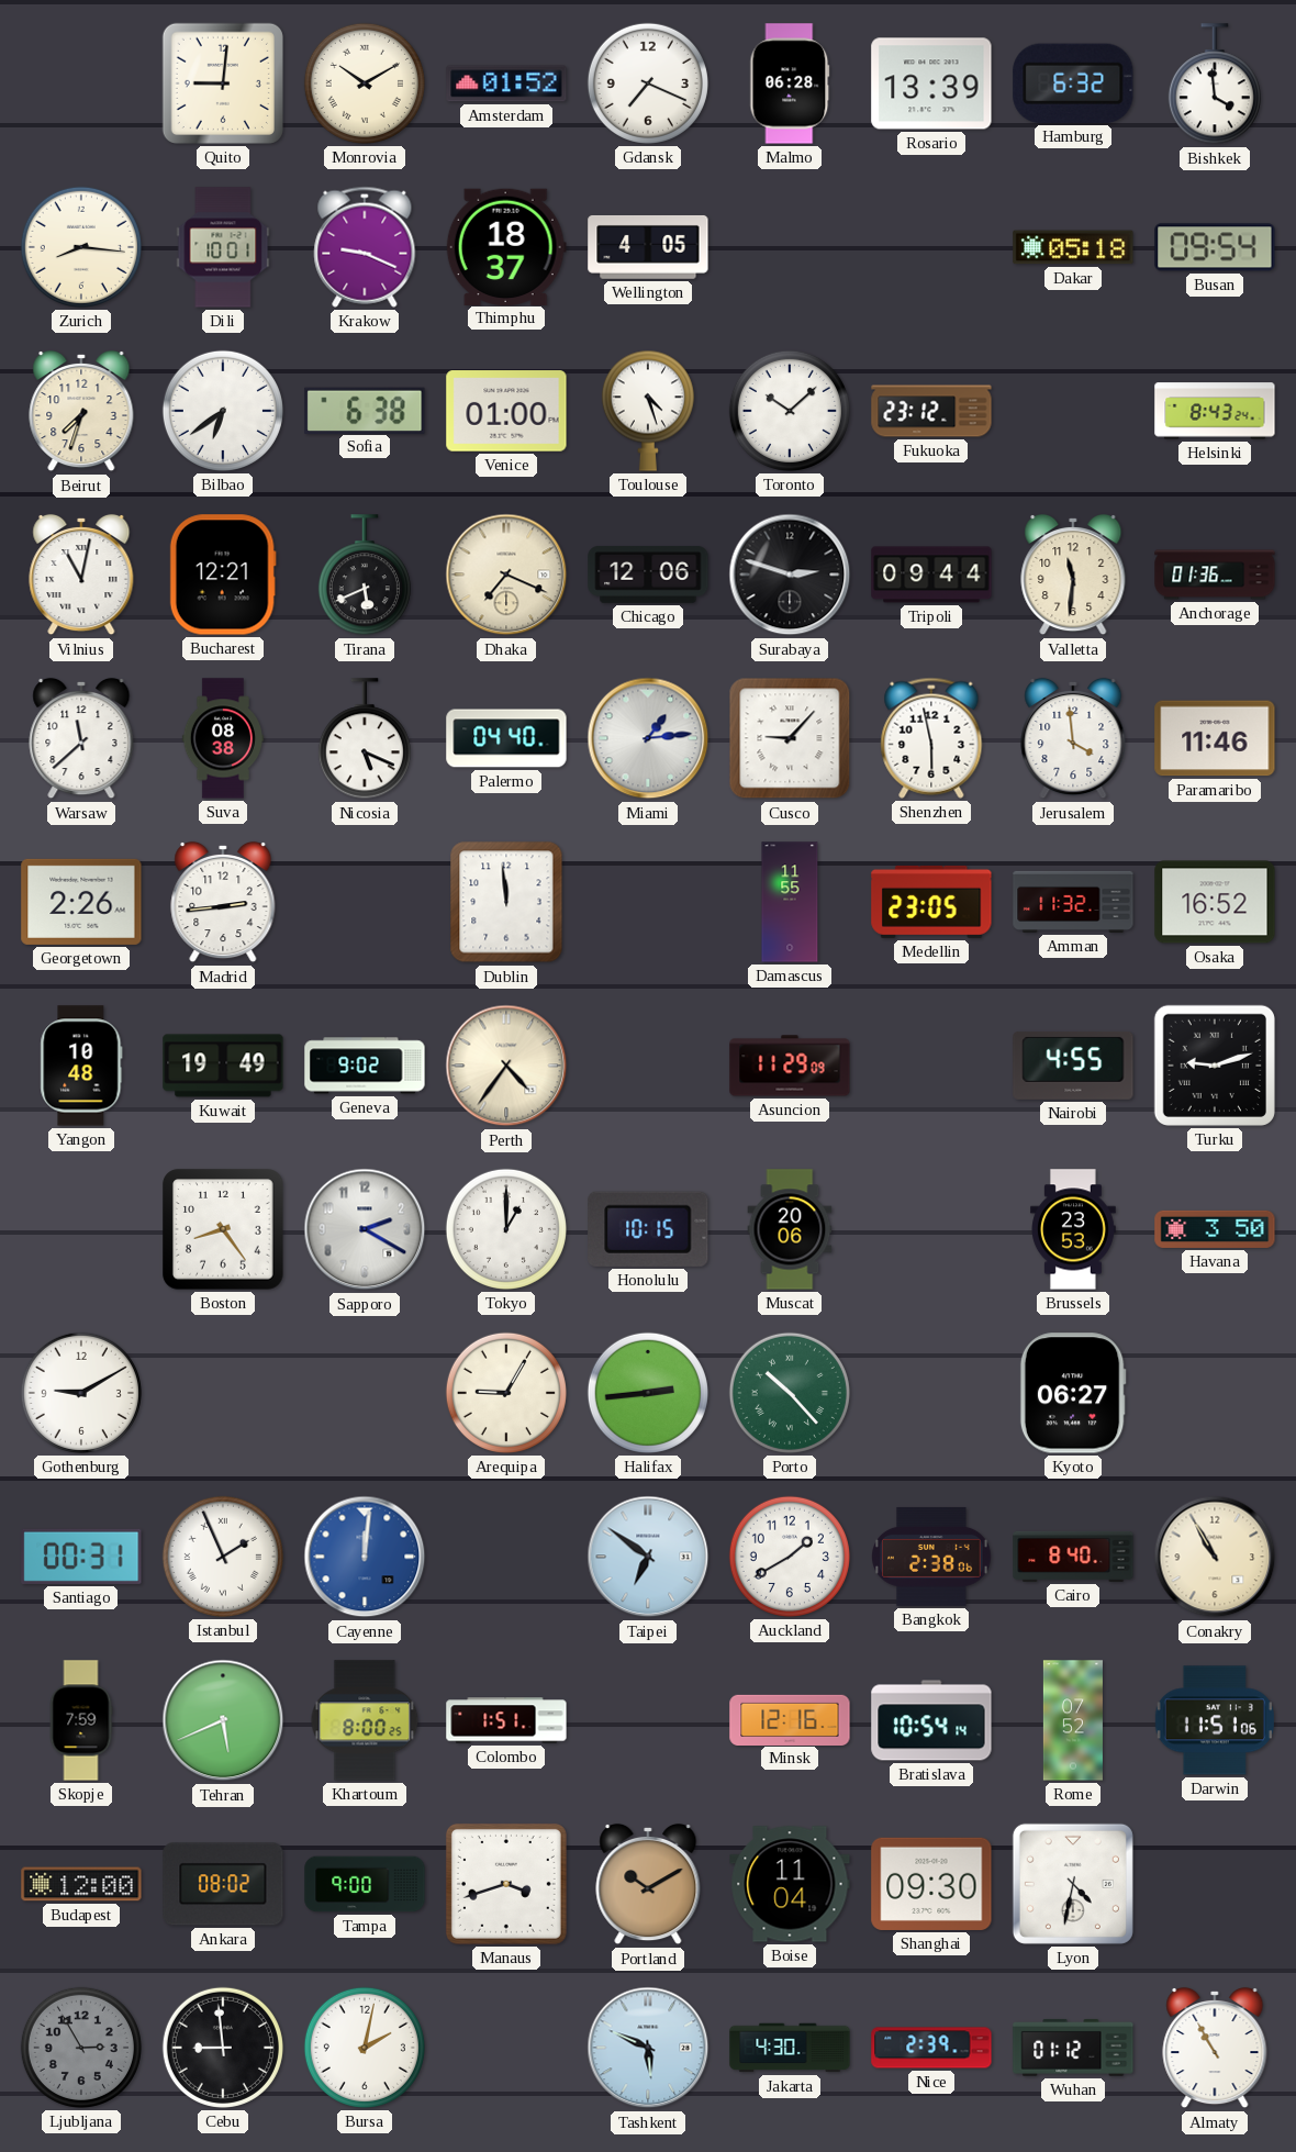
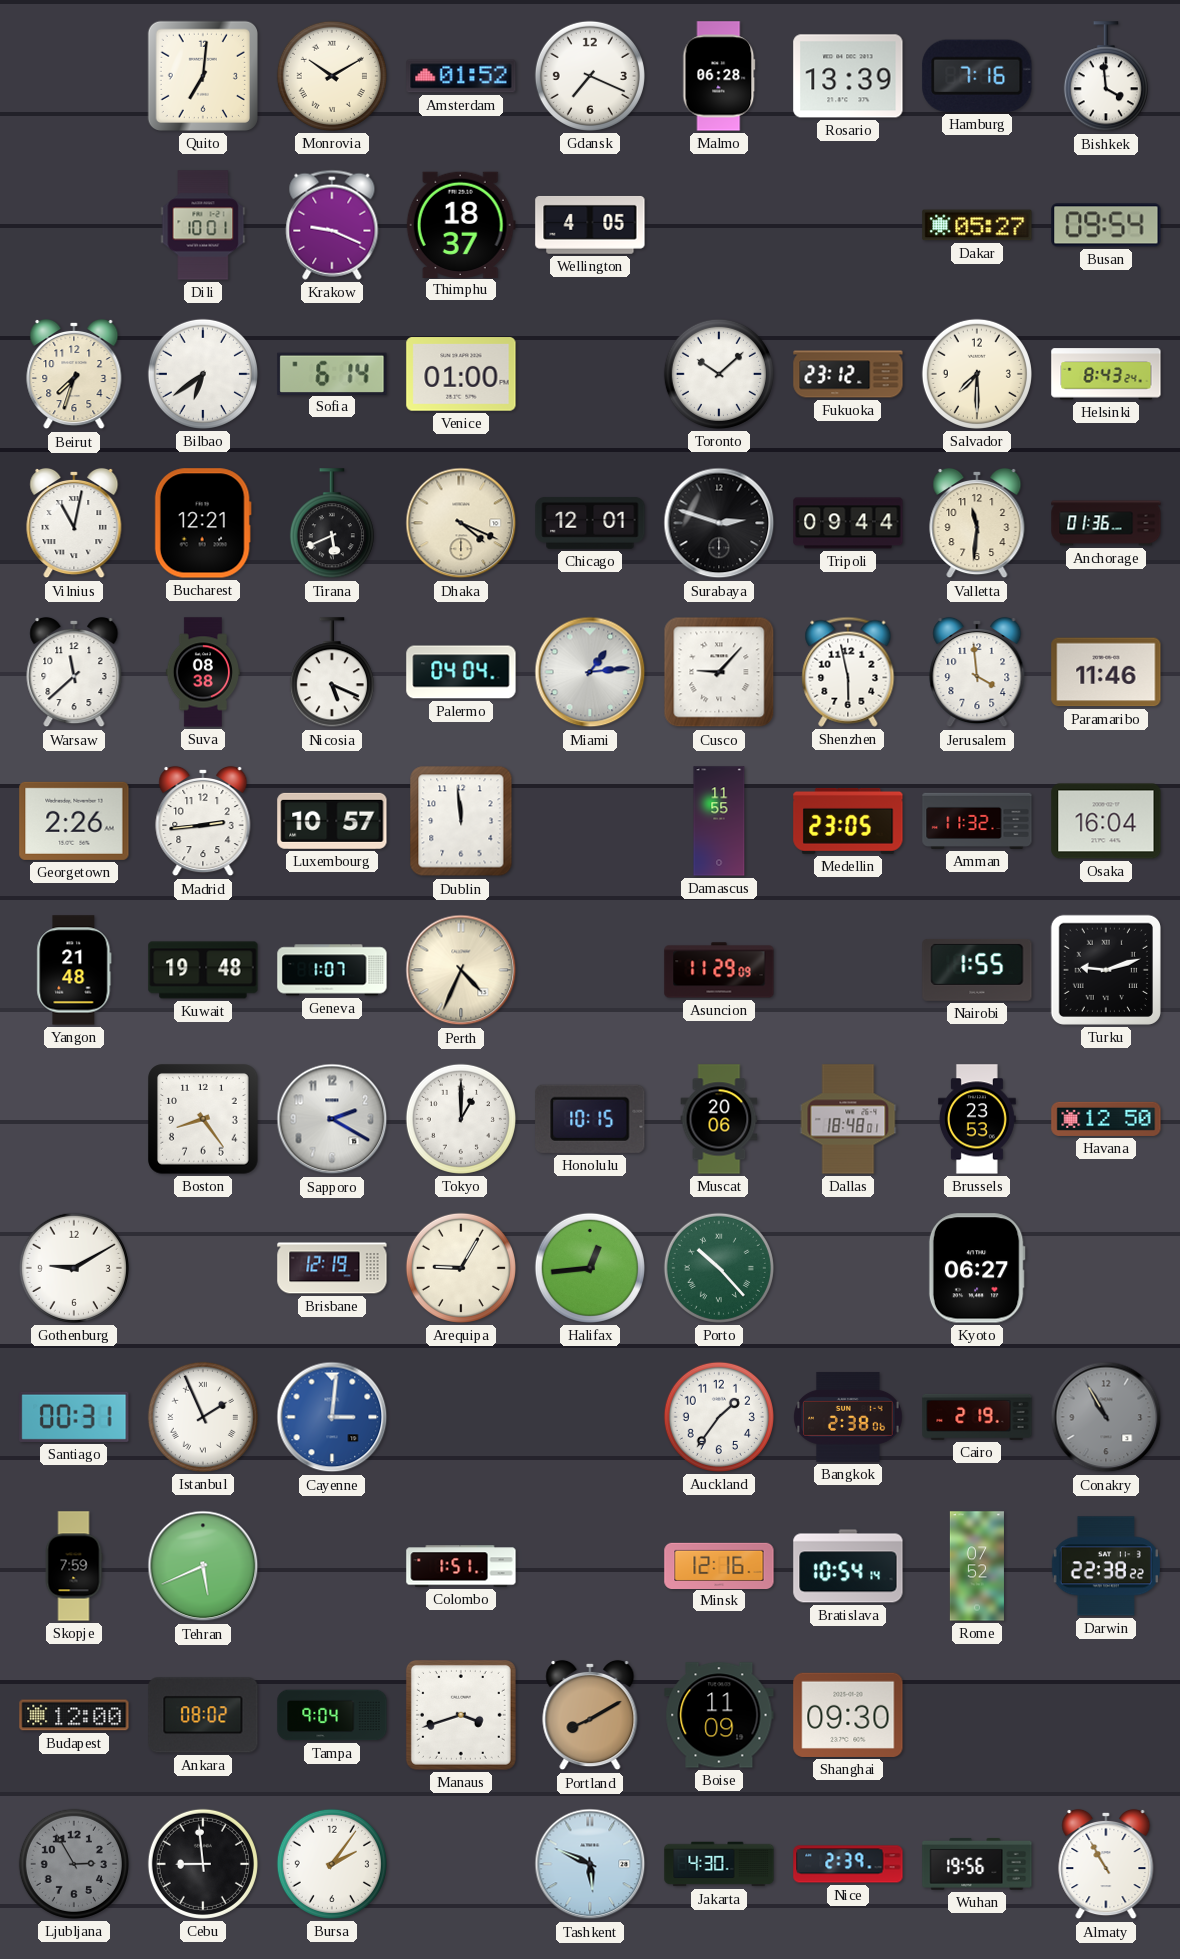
Quito: 9:01 -> 7:01
Hamburg: 6:32 -> 7:16
Zurich: 8:16 -> none
Dakar: 05:18 -> 05:27
Sofia: 6:38 -> 6:14
Toulouse: 4:27 -> none
Salvador: none -> 7:30
Dhaka: 7:19 -> 4:19
Chicago: 12:06 -> 12:01
Palermo: 04:40 -> 04:04
Luxembourg: none -> 10:57
Osaka: 16:52 -> 16:04
Yangon: 10:48 -> 21:48
Kuwait: 19:49 -> 19:48
Geneva: 9:02 -> 1:07
Perth: 4:36 -> 4:34
Nairobi: 4:55 -> 1:55
Dallas: none -> 18:48
Havana: 3:50 -> 12:50
Brisbane: none -> 12:19
Halifax: 2:44 -> 12:44
Cayenne: 12:01 -> 3:01
Taipei: 6:51 -> none
Auckland: 1:40 -> 1:36
Cairo: 8:40 -> 2:19
Conakry dial: cream -> grey
Khartoum: 8:00 -> none
Darwin: 11:51 -> 22:38
Tampa: 9:00 -> 9:04
Portland: 10:10 -> 8:10
Boise: 11:04 -> 11:09
Lyon: 4:32 -> none
Bursa: 2:02 -> 2:06
Wuhan: 01:12 -> 19:56
